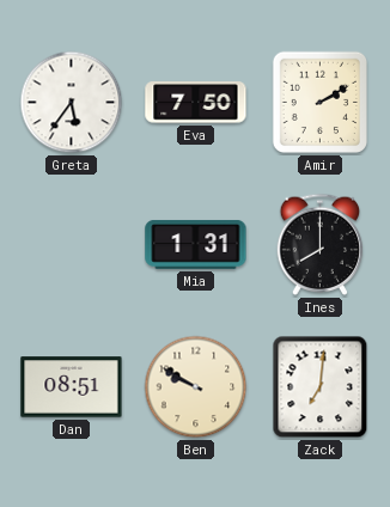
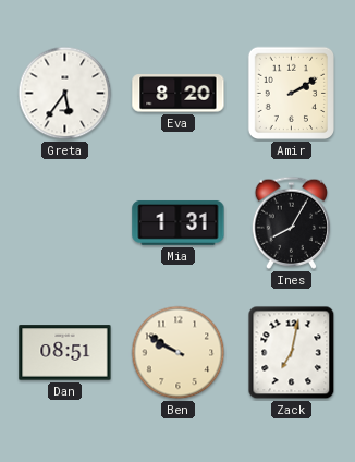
Eva: 7:50 -> 8:20
Ines: 8:00 -> 8:05
Zack: 7:01 -> 7:02
